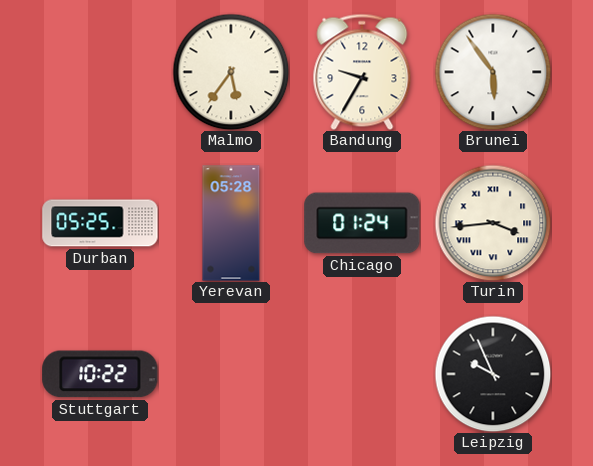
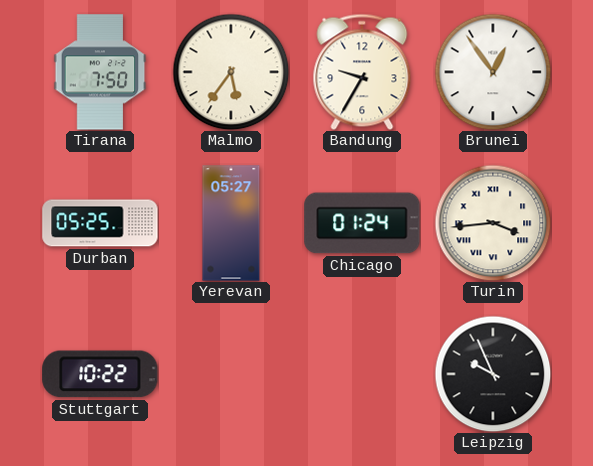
Tirana: none -> 7:50
Brunei: 5:54 -> 12:54
Yerevan: 05:28 -> 05:27
